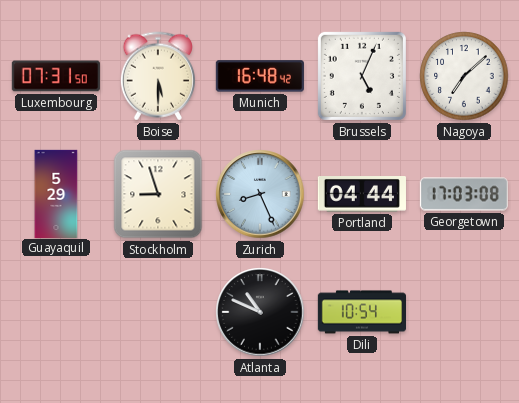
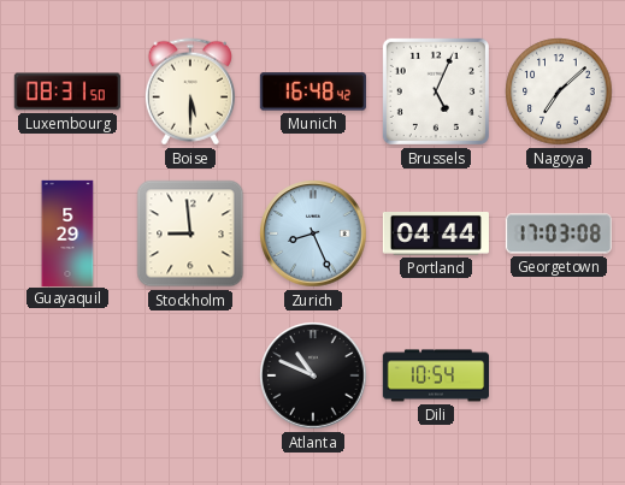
Luxembourg: 07:31 -> 08:31
Stockholm: 8:57 -> 8:59
